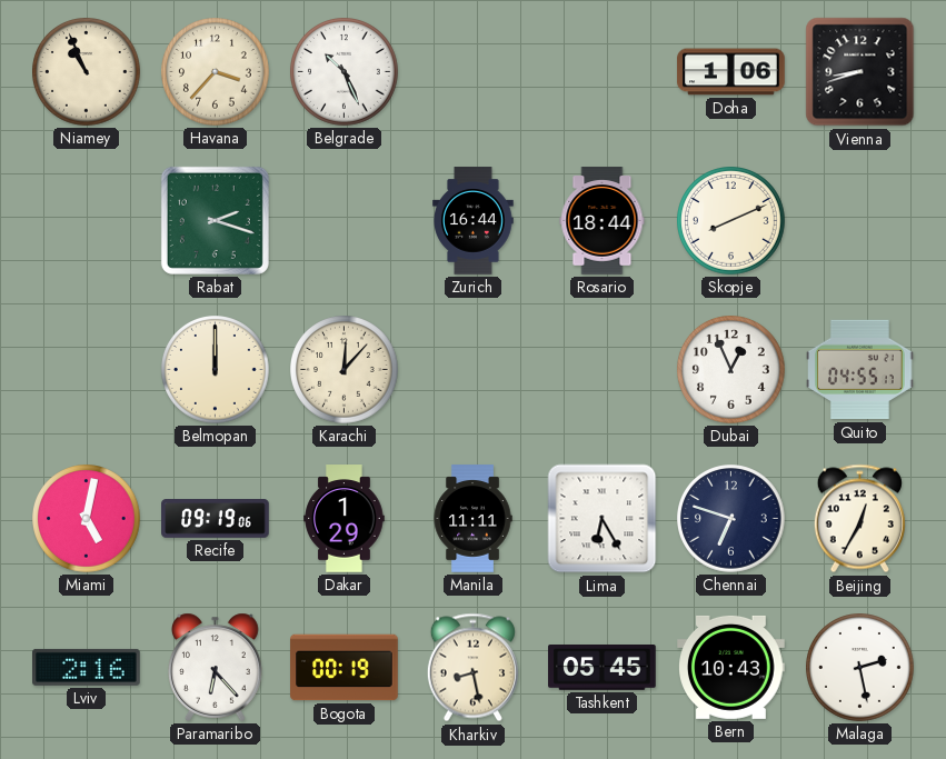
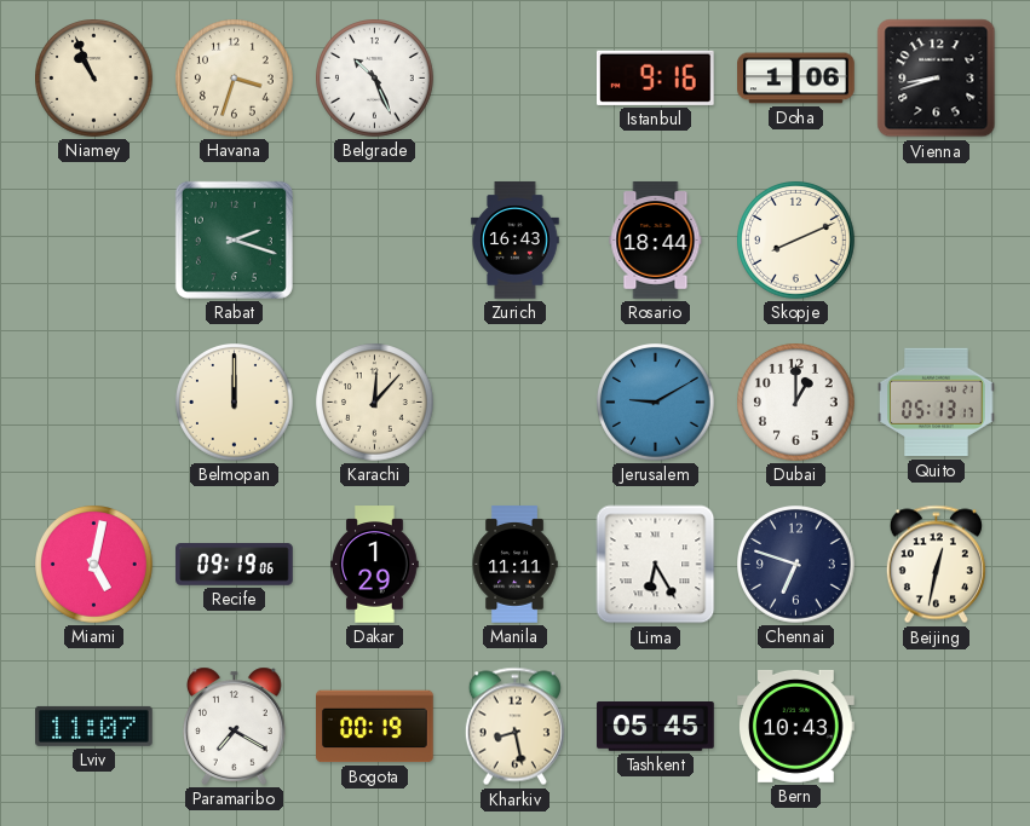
Havana: 3:37 -> 3:33
Istanbul: none -> 9:16
Zurich: 16:44 -> 16:43
Jerusalem: none -> 9:10
Dubai: 12:56 -> 1:00
Quito: 04:55 -> 05:13
Beijing: 12:35 -> 12:32
Lviv: 2:16 -> 11:07
Paramaribo: 6:23 -> 7:20
Malaga: 2:28 -> none
